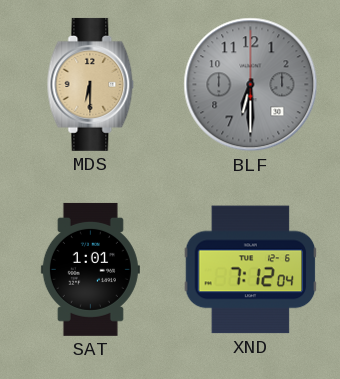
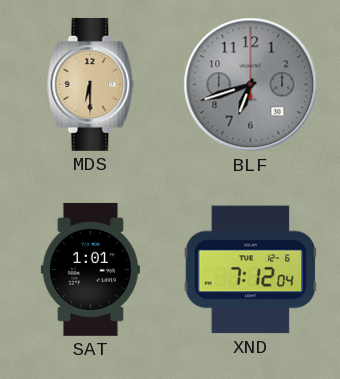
BLF: 6:30 -> 6:42
